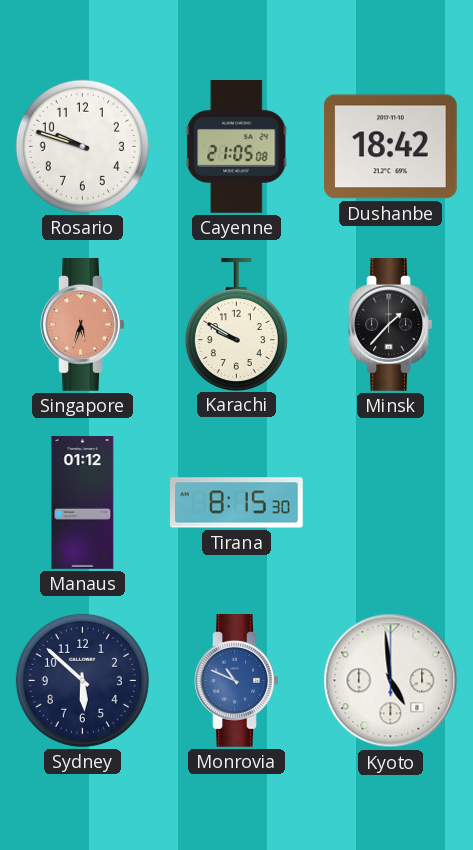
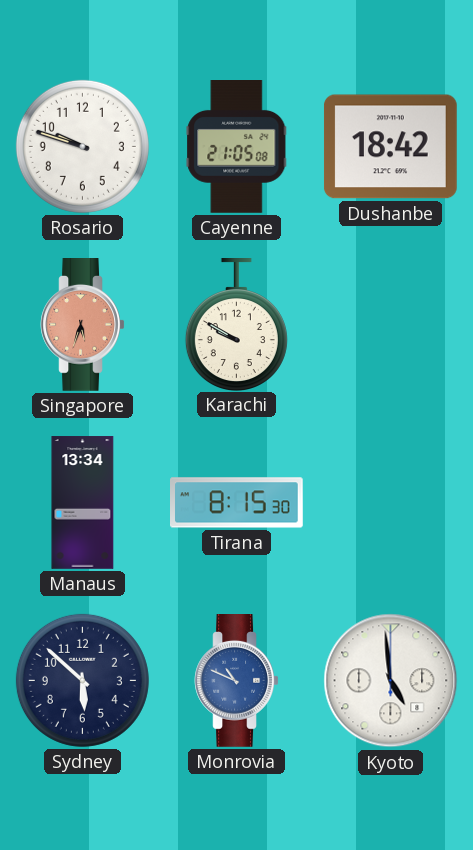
Minsk: 1:37 -> none
Manaus: 01:12 -> 13:34
